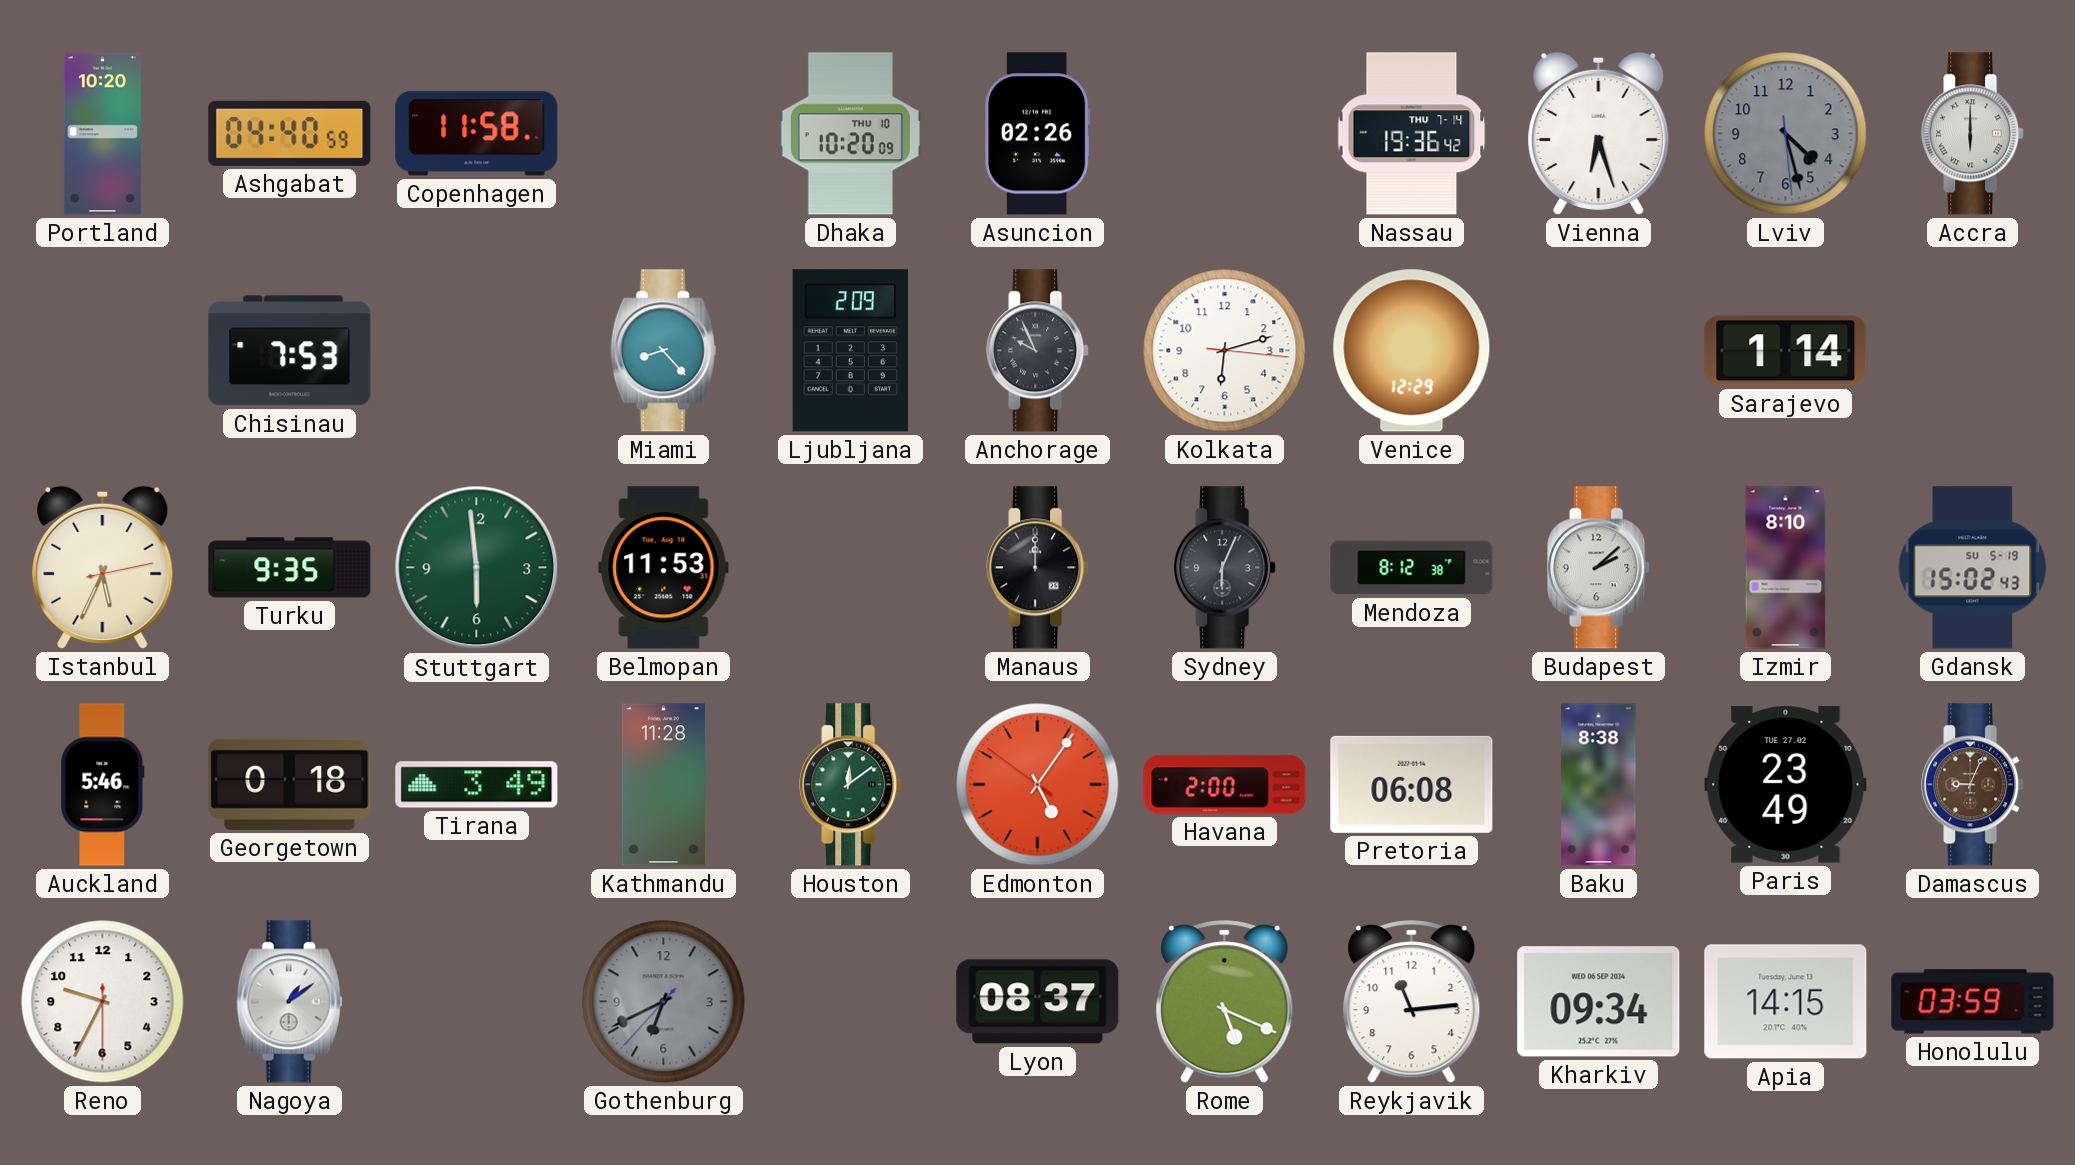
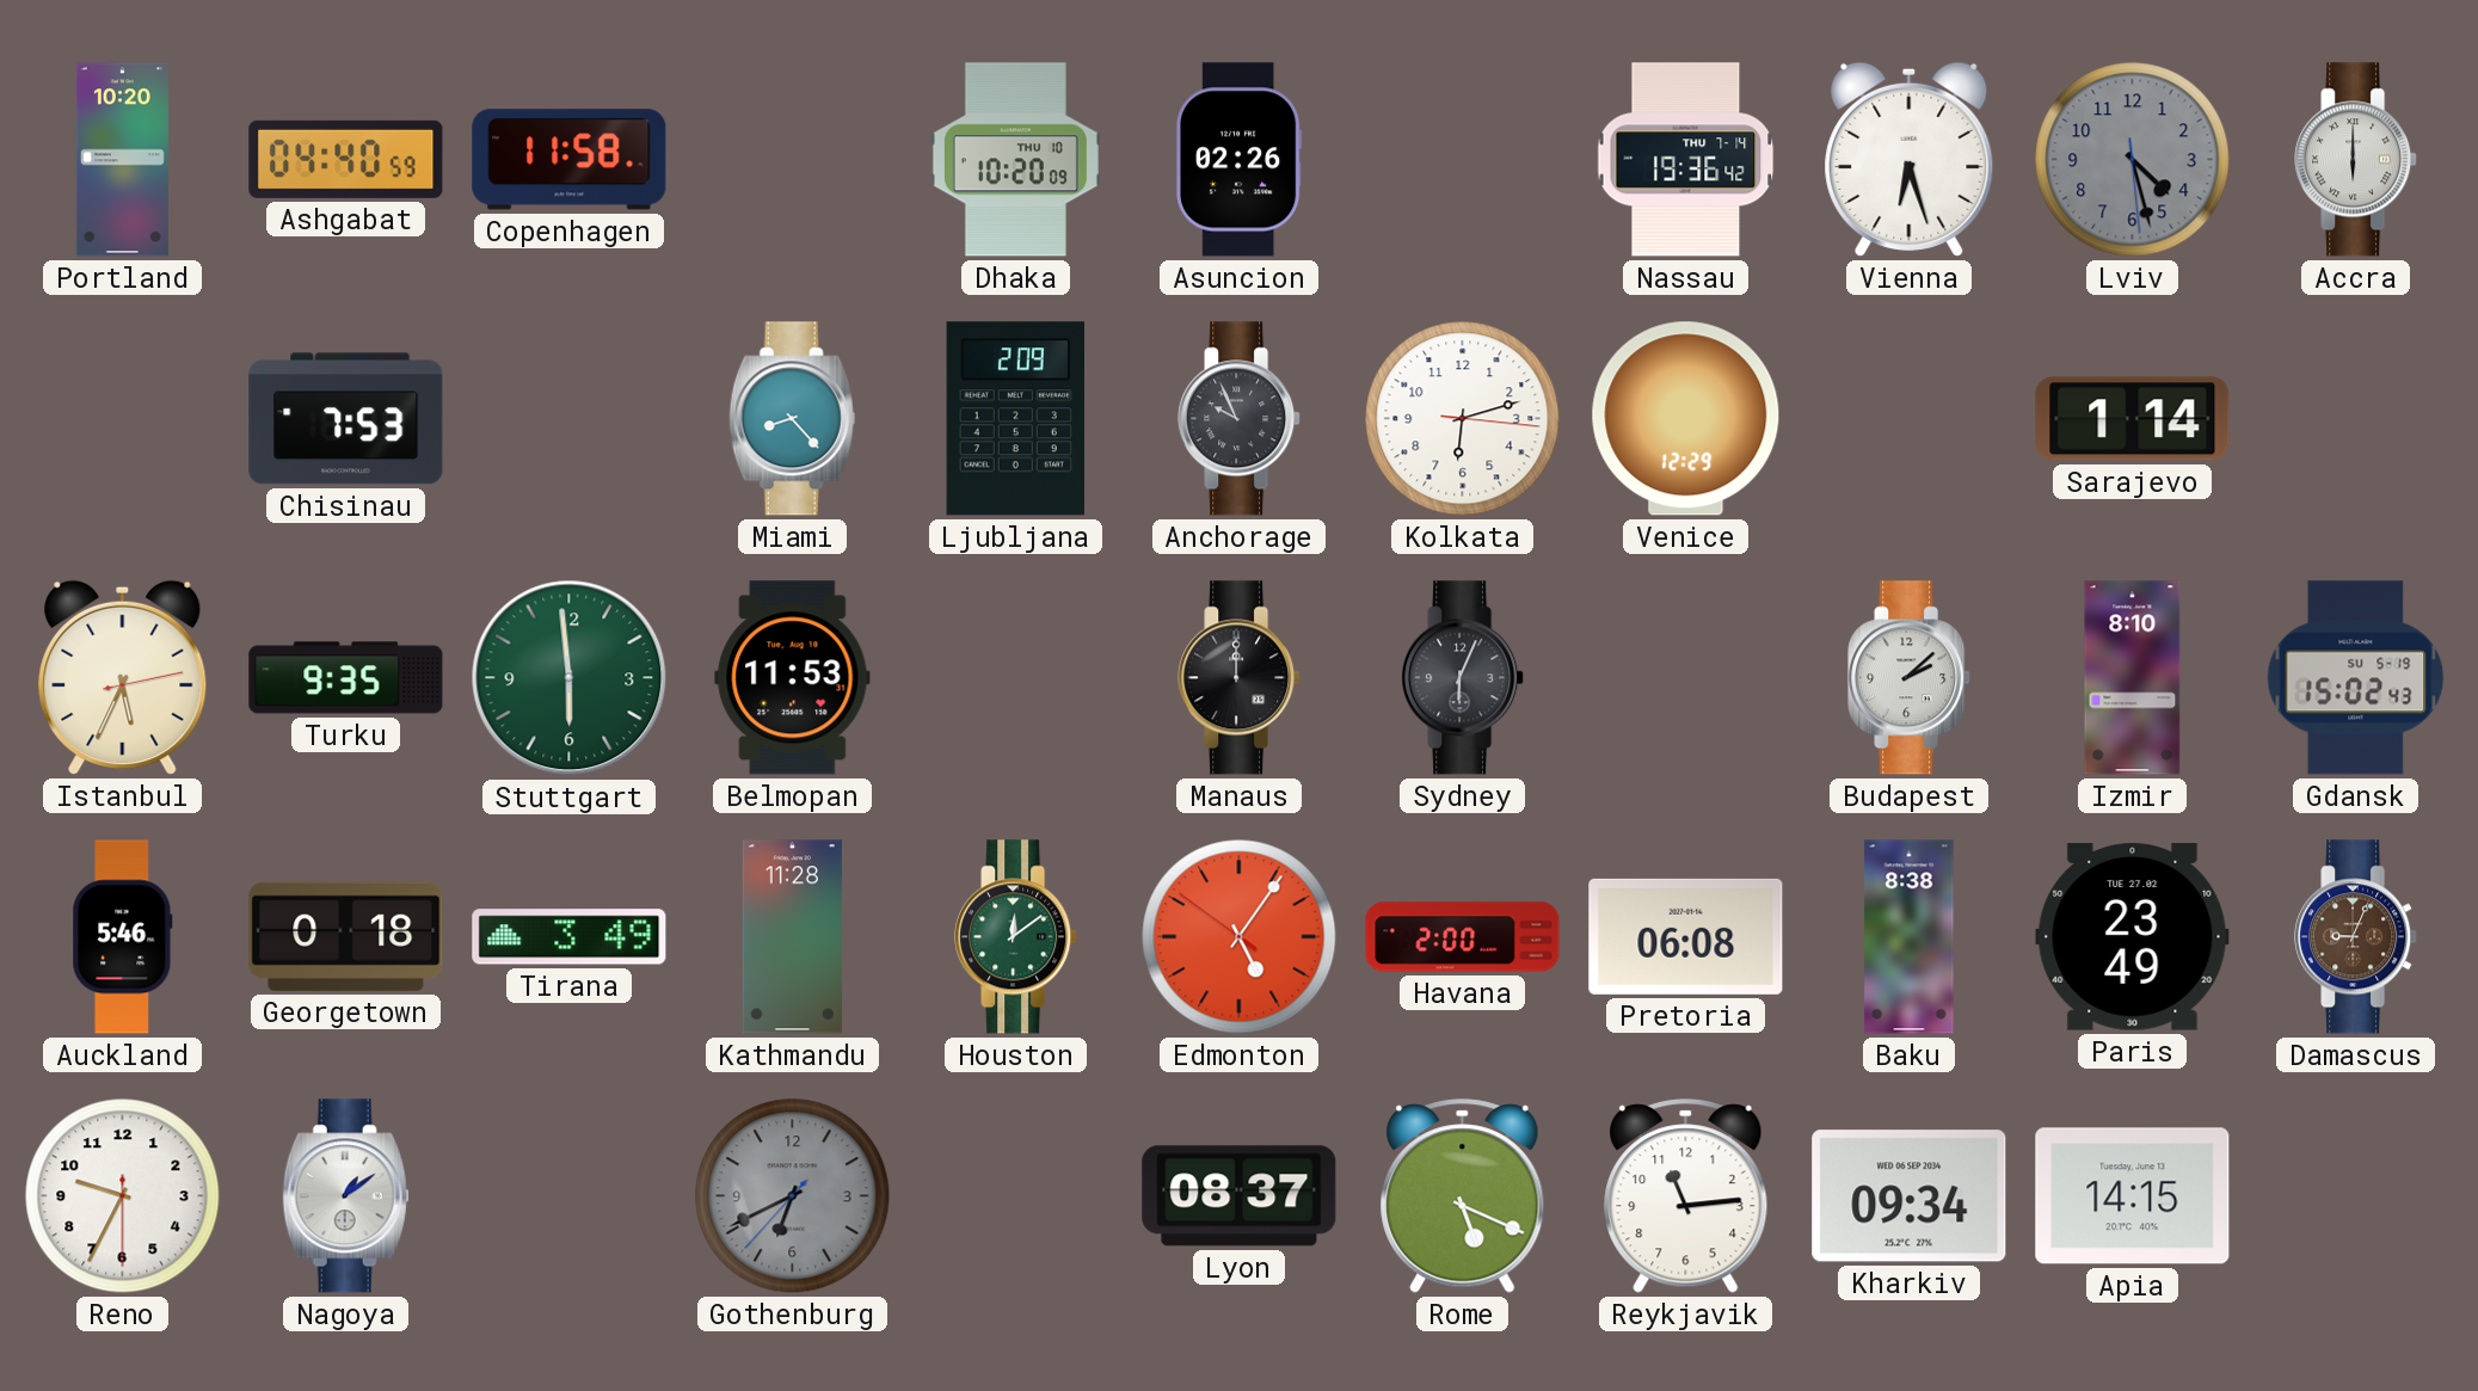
Mendoza: 8:12 -> none
Honolulu: 03:59 -> none
